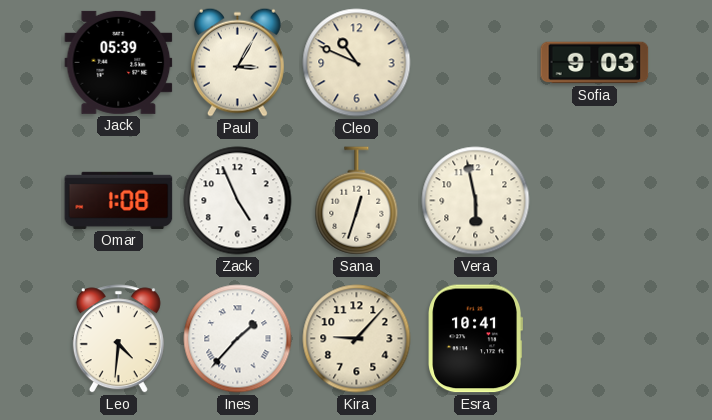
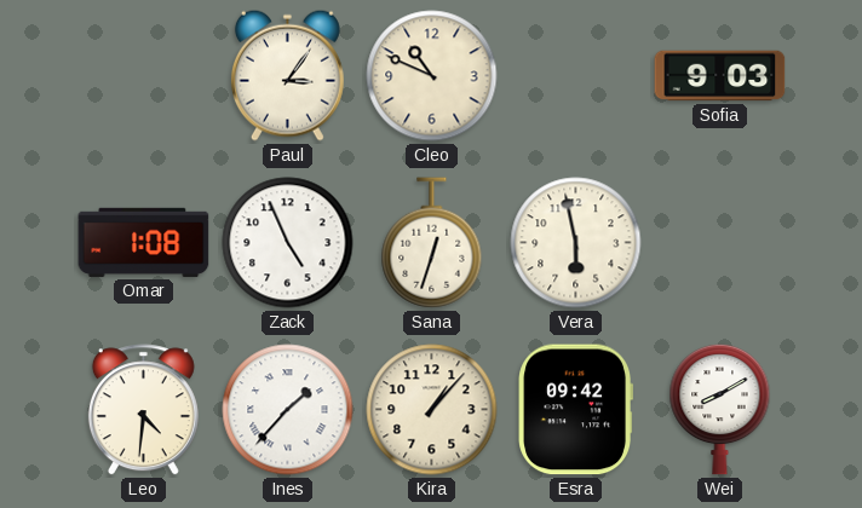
Jack: 05:39 -> none
Paul: 3:05 -> 3:06
Kira: 9:07 -> 1:07
Esra: 10:41 -> 09:42
Wei: none -> 8:10
